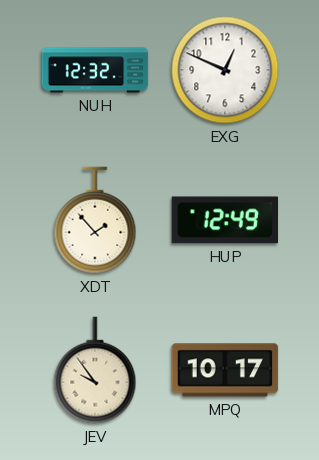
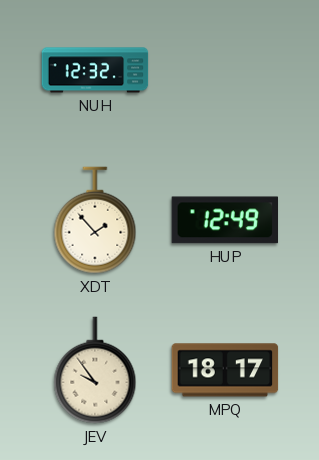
EXG: 12:49 -> none
MPQ: 10:17 -> 18:17
